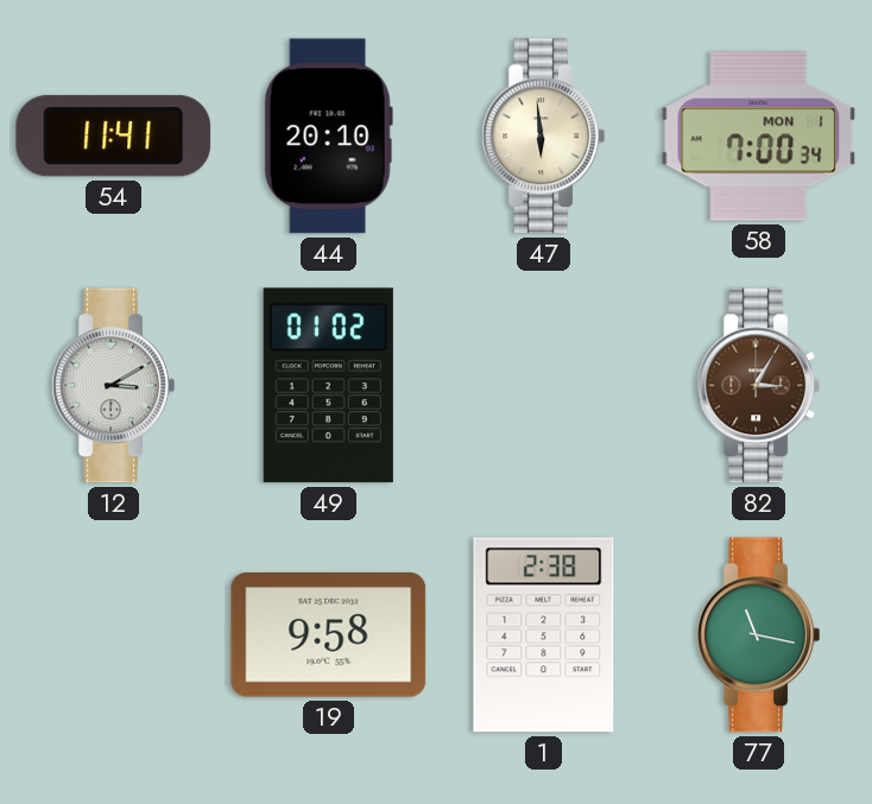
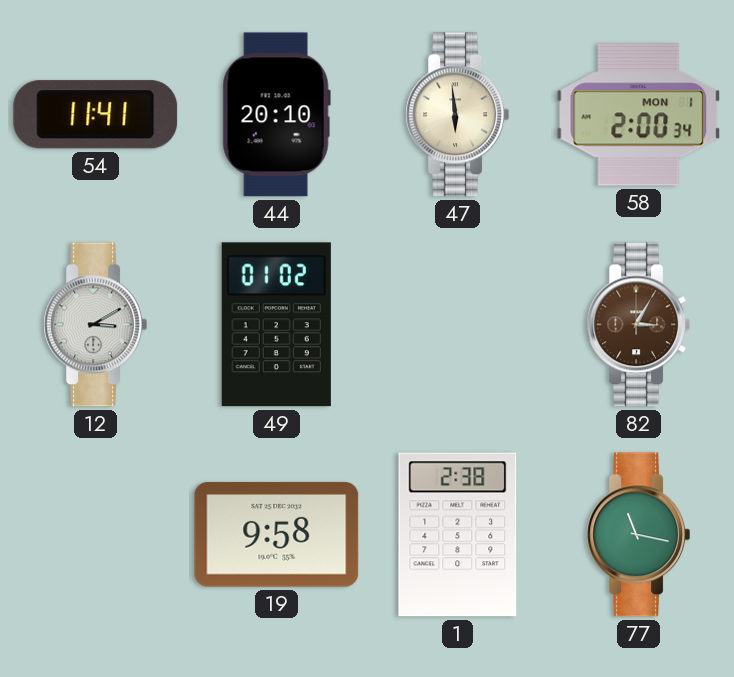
58: 7:00 -> 2:00
